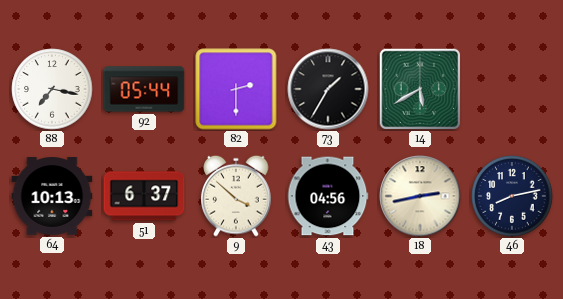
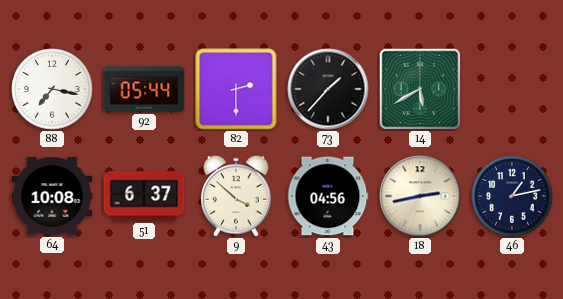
73: 1:35 -> 1:37
64: 10:13 -> 10:08
46: 8:13 -> 1:13
